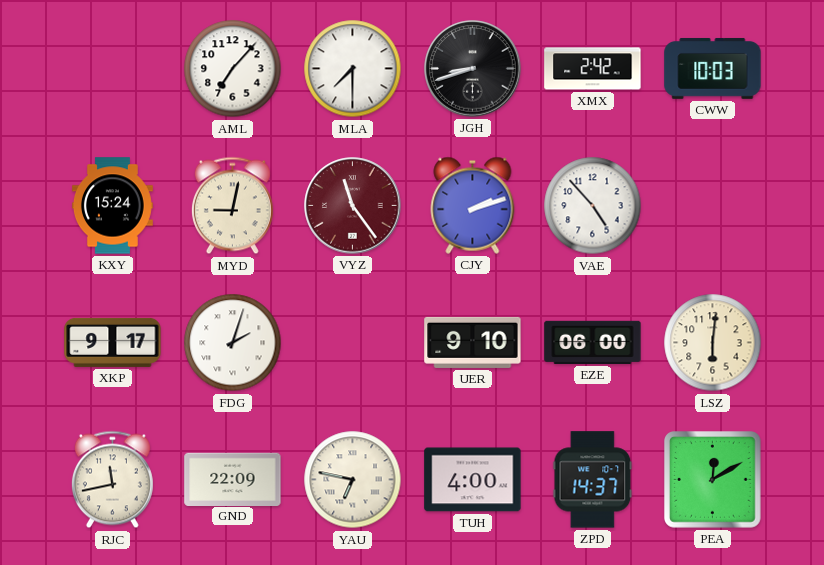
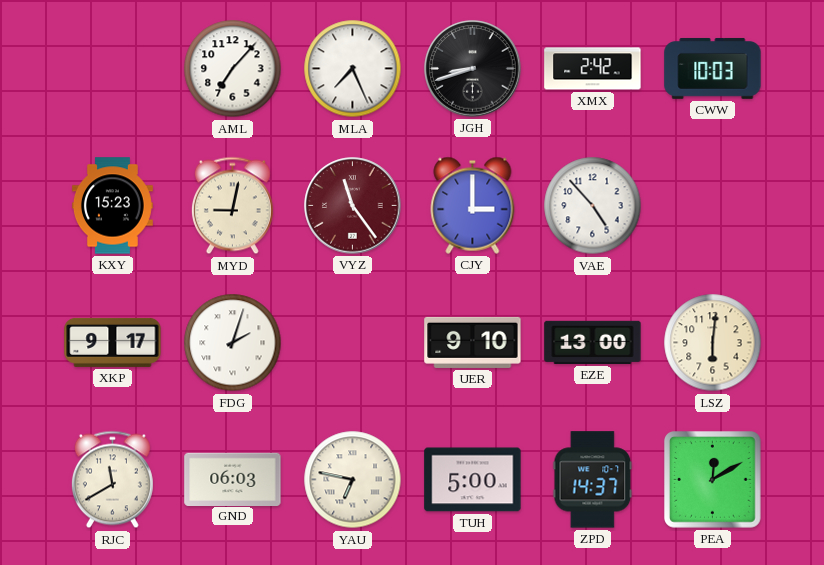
MLA: 7:30 -> 7:26
KXY: 15:24 -> 15:23
CJY: 2:12 -> 3:00
EZE: 06:00 -> 13:00
RJC: 11:43 -> 11:40
GND: 22:09 -> 06:03
TUH: 4:00 -> 5:00
